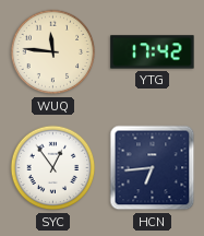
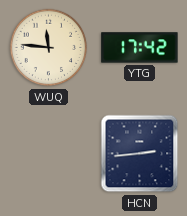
SYC: 12:54 -> none
HCN: 6:44 -> 2:44
